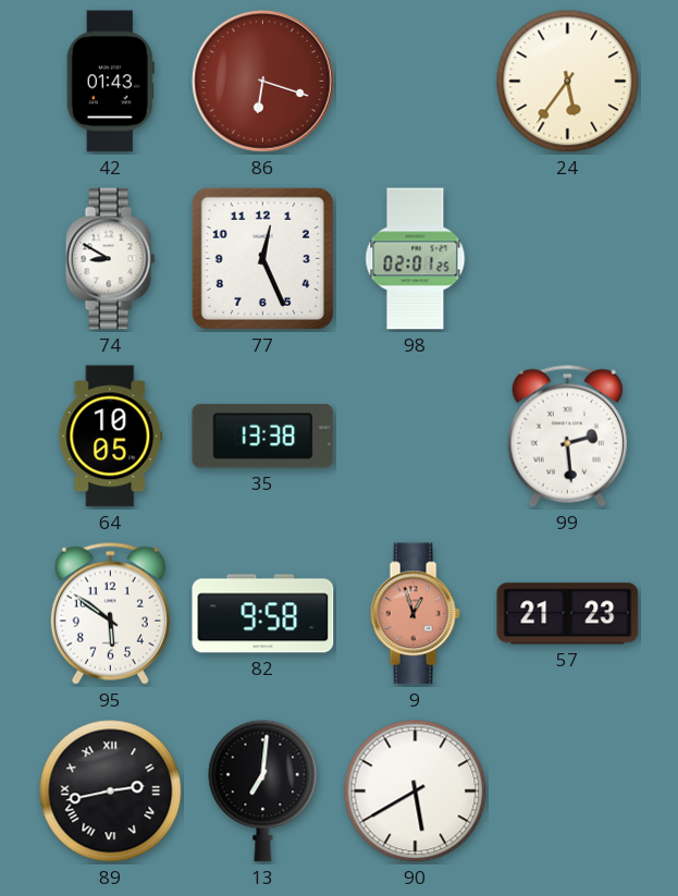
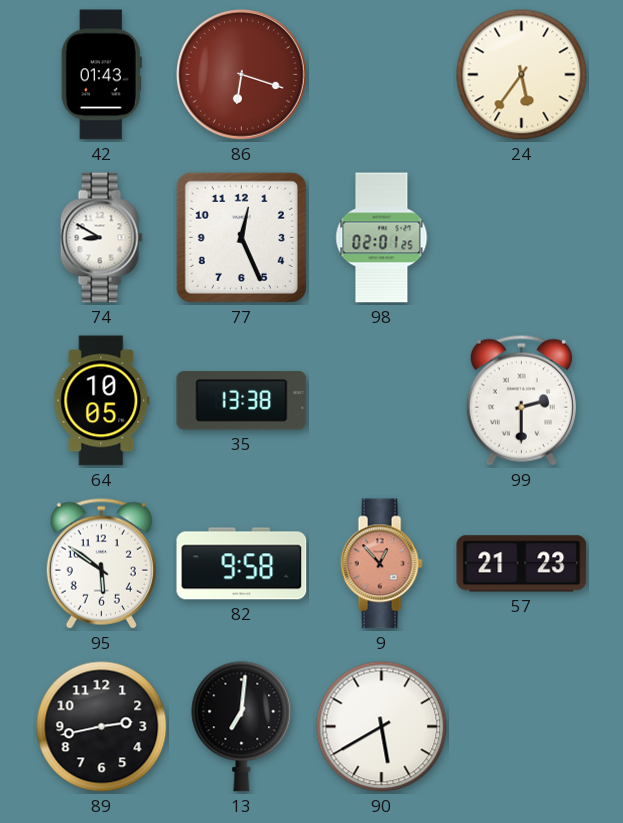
99: 2:29 -> 2:30
9: 12:57 -> 12:53
89 numerals: Roman -> Arabic
